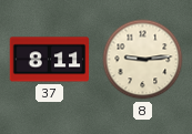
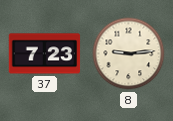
37: 8:11 -> 7:23
